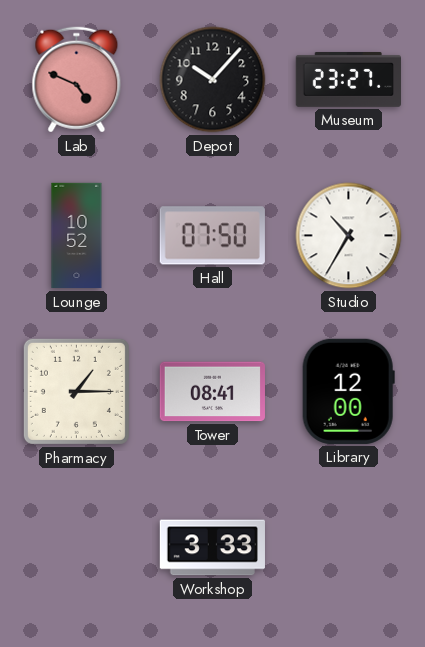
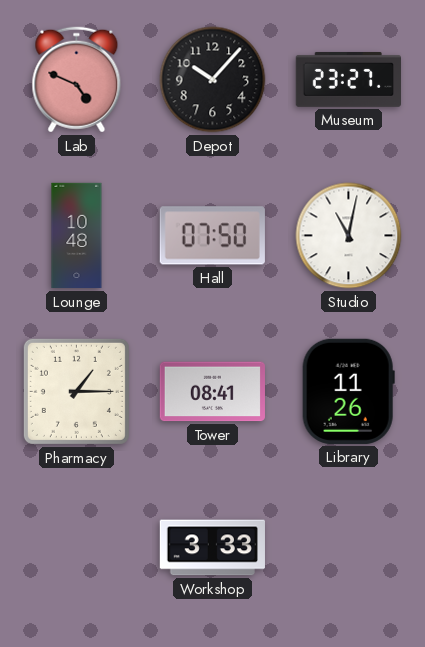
Lounge: 10:52 -> 10:48
Studio: 10:35 -> 11:02
Library: 12:00 -> 11:26
